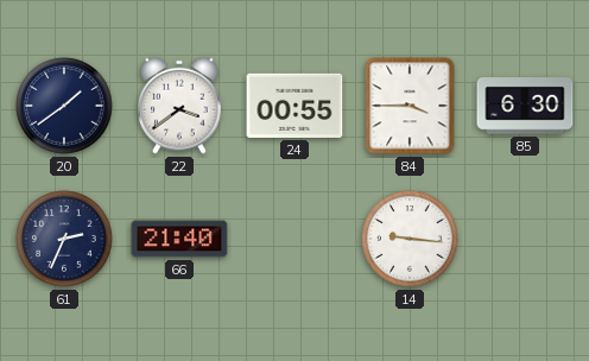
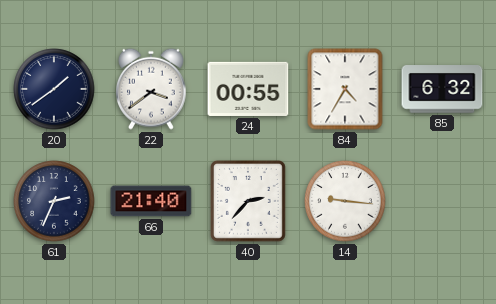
84: 3:45 -> 4:35
85: 6:30 -> 6:32
40: none -> 2:37
